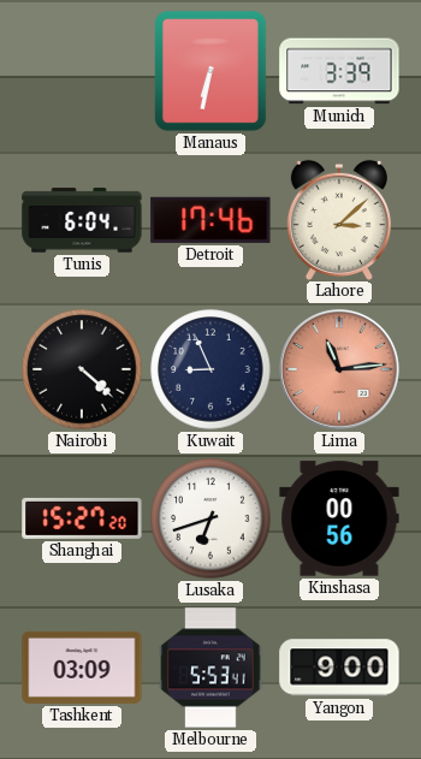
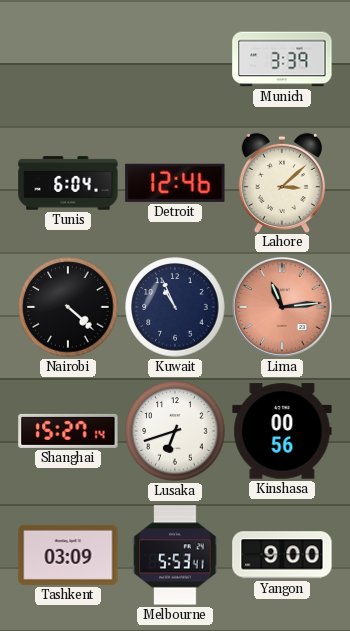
Manaus: 6:32 -> none
Detroit: 17:46 -> 12:46
Kuwait: 8:56 -> 10:56
Shanghai: 15:27:20 -> 15:27:14
